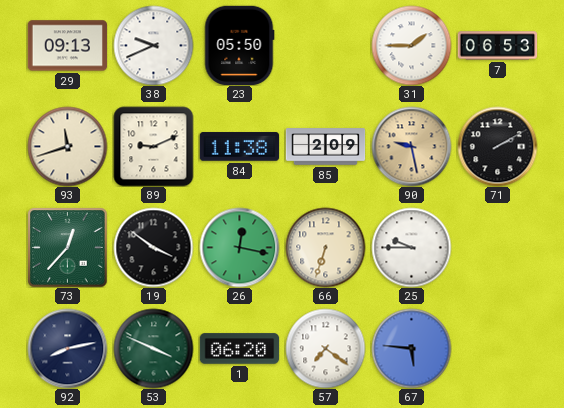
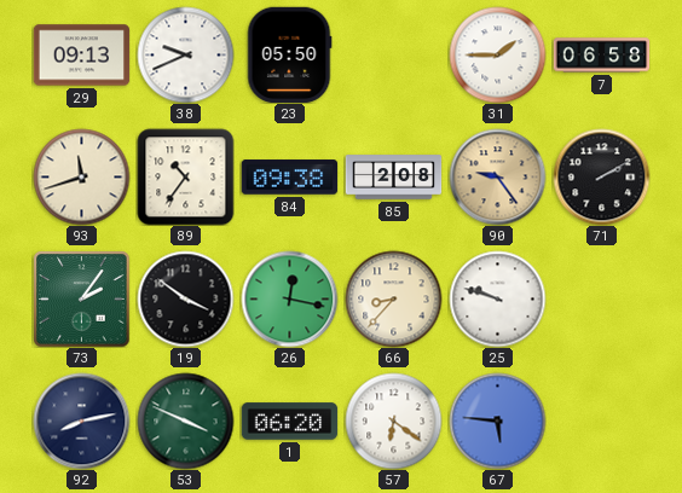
7: 06:53 -> 06:58
89: 9:11 -> 10:36
84: 11:38 -> 09:38
85: 2:09 -> 2:08
90: 9:28 -> 9:24
73: 12:37 -> 2:06
66: 6:33 -> 8:37
25: 9:45 -> 9:48
57: 7:21 -> 6:21
